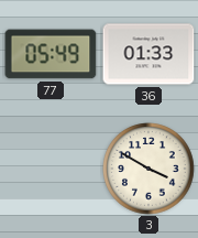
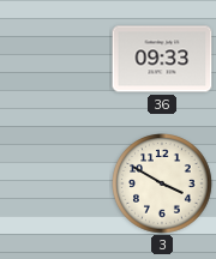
77: 05:49 -> none
36: 01:33 -> 09:33
